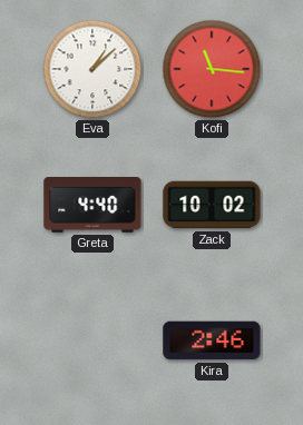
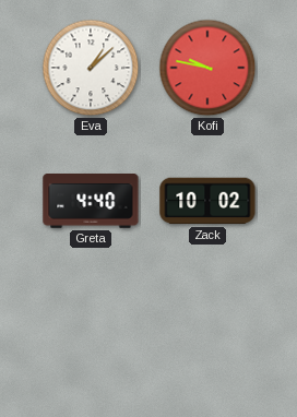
Kofi: 11:16 -> 9:47
Kira: 2:46 -> none
